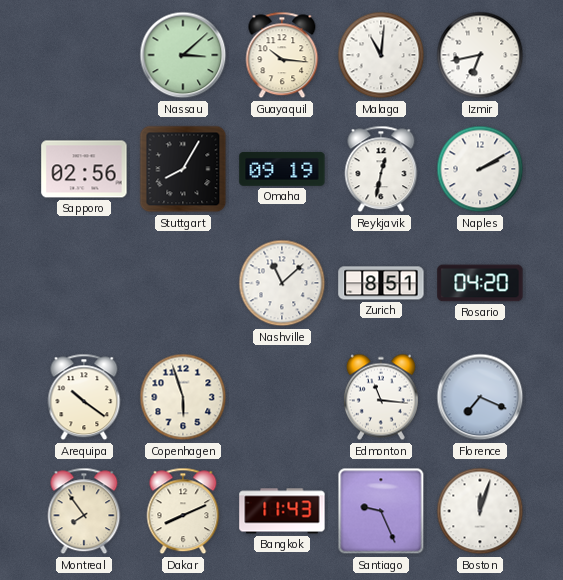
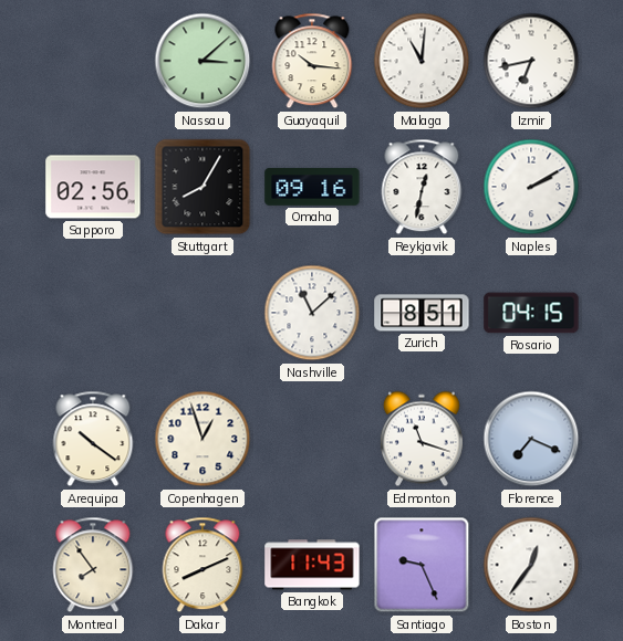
Omaha: 09:19 -> 09:16
Rosario: 04:20 -> 04:15
Copenhagen: 5:57 -> 12:57
Edmonton: 11:16 -> 11:18
Boston: 12:03 -> 12:36
